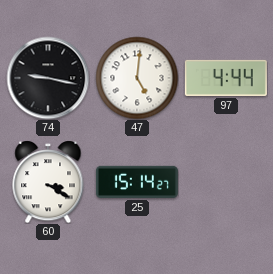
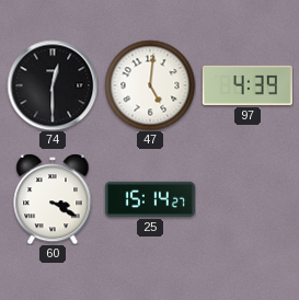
74: 9:17 -> 12:30
97: 4:44 -> 4:39
